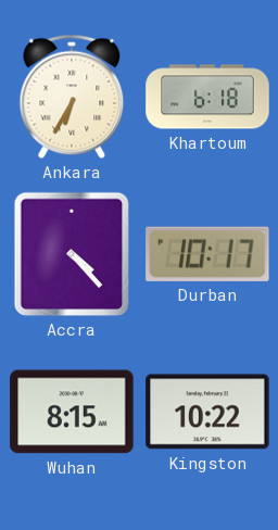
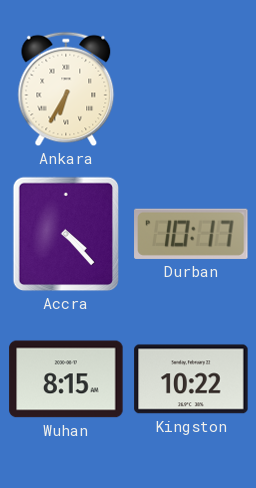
Khartoum: 6:18 -> none
